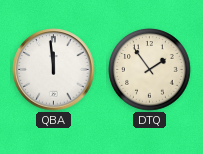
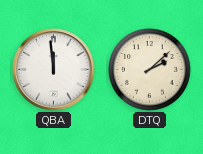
DTQ: 1:54 -> 2:08
